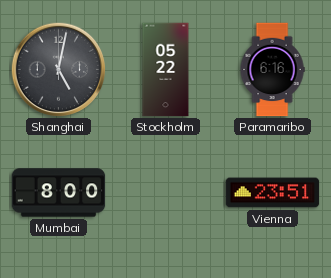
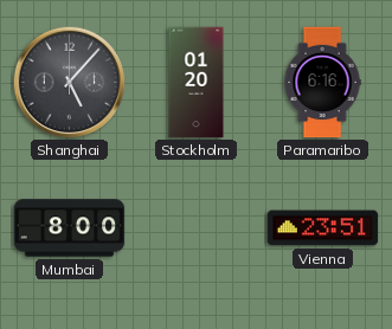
Shanghai: 5:02 -> 5:07
Stockholm: 05:22 -> 01:20
